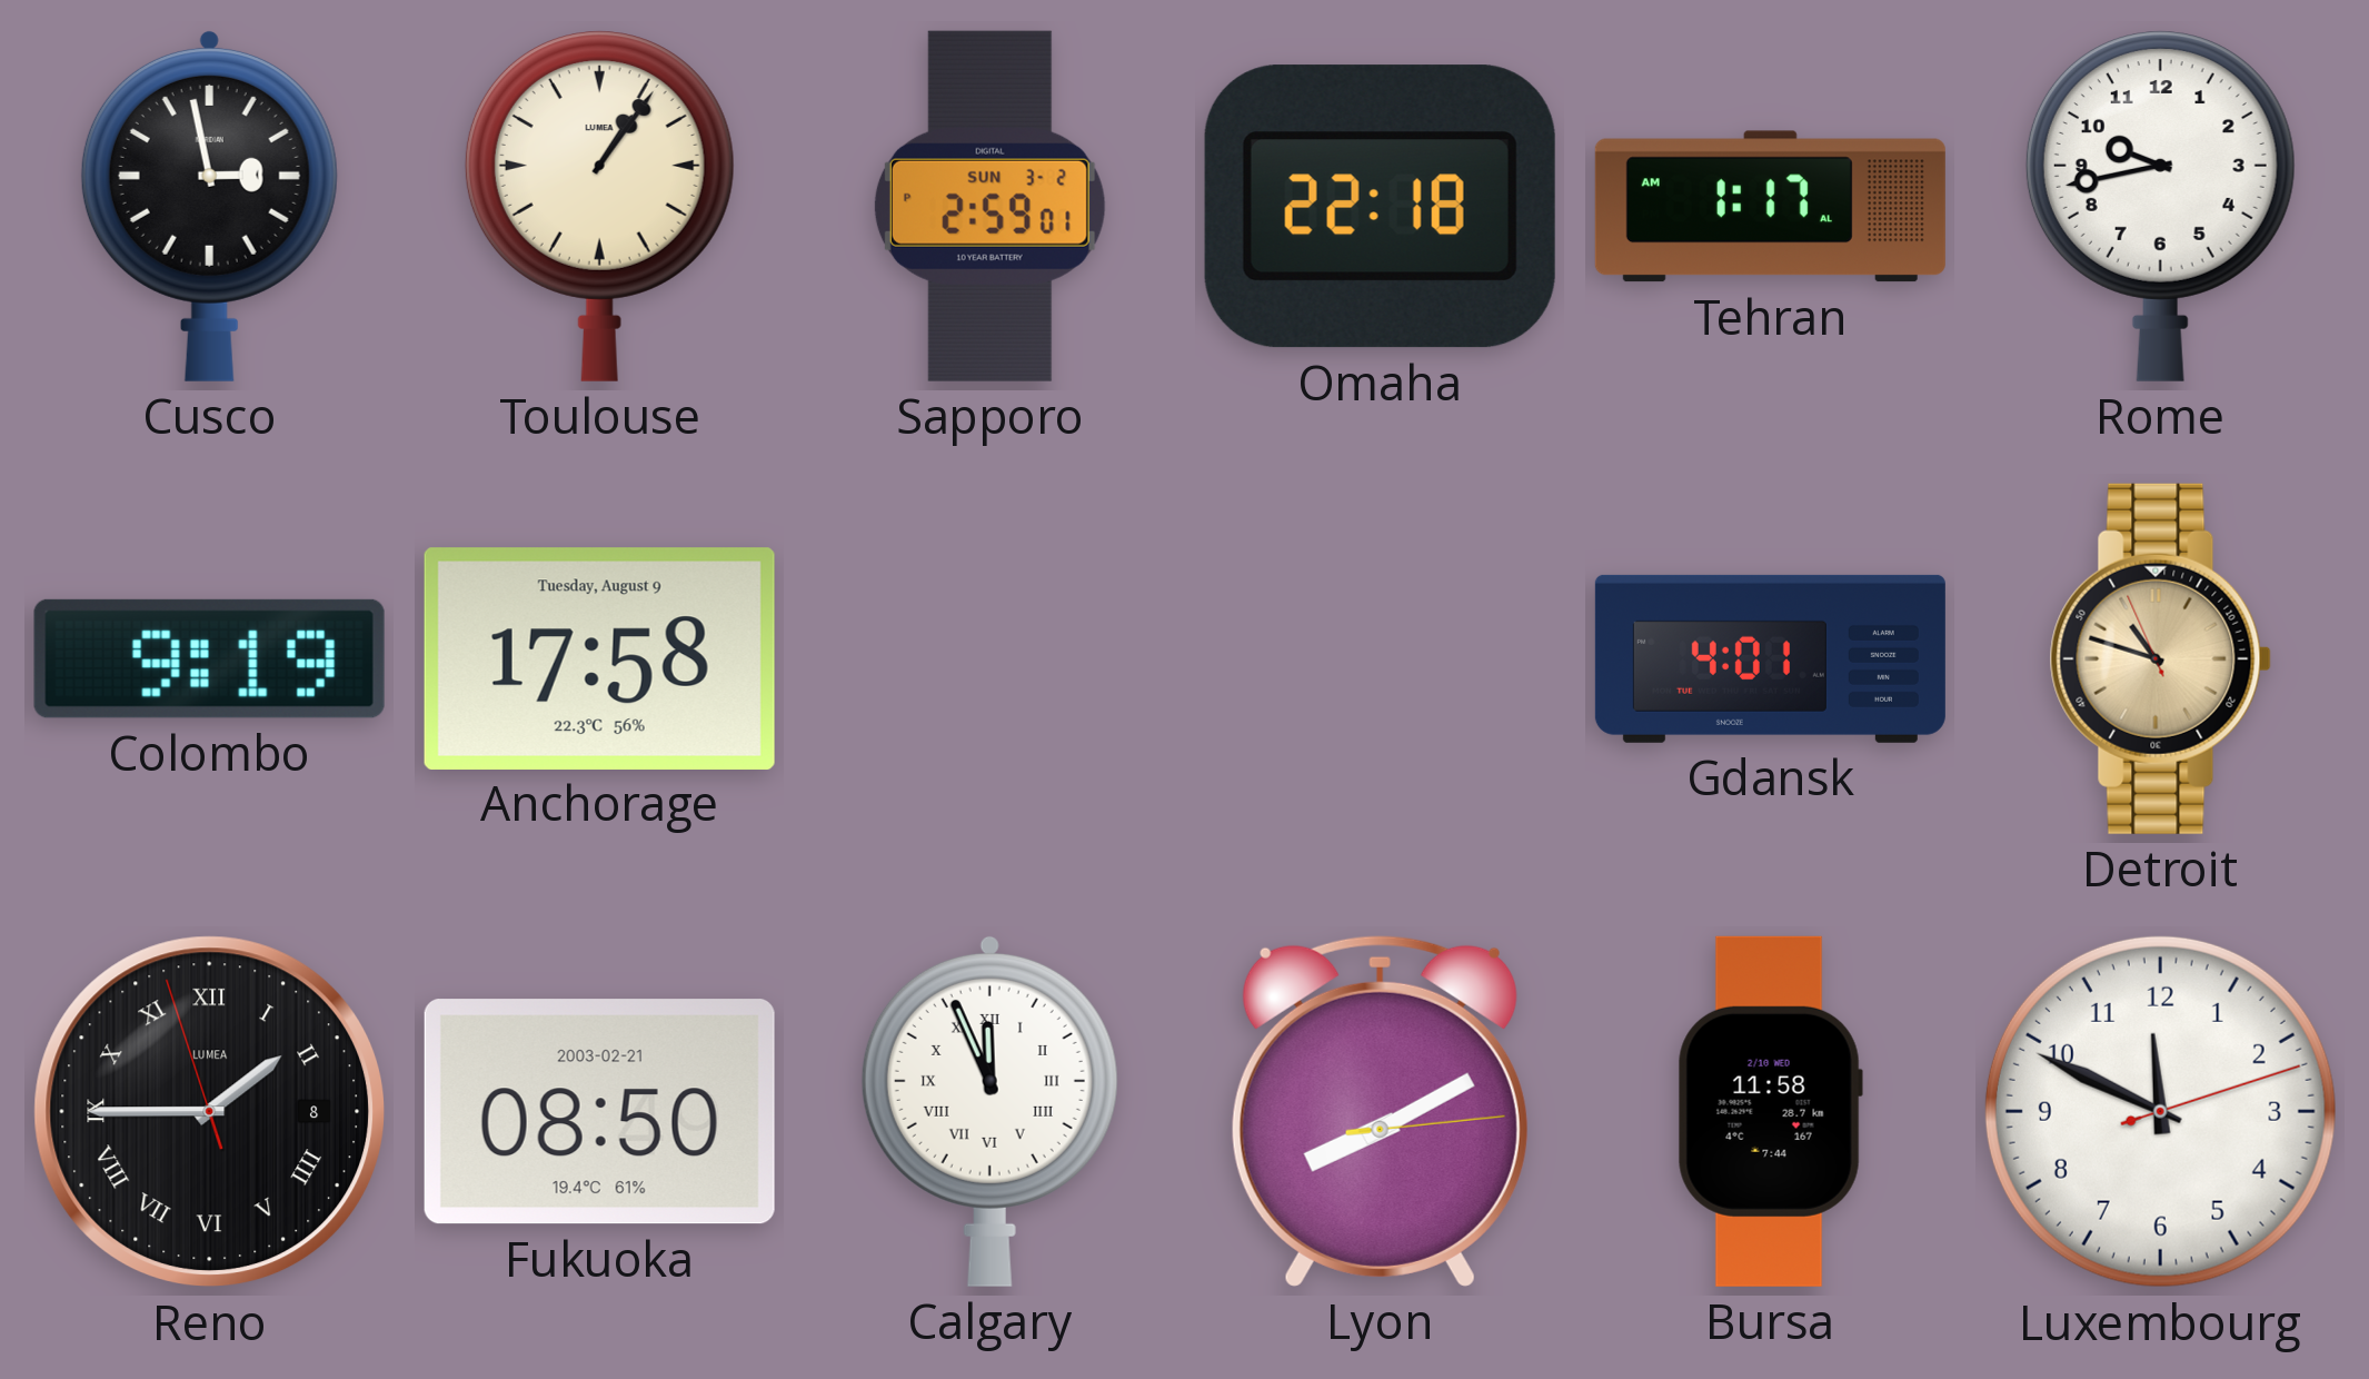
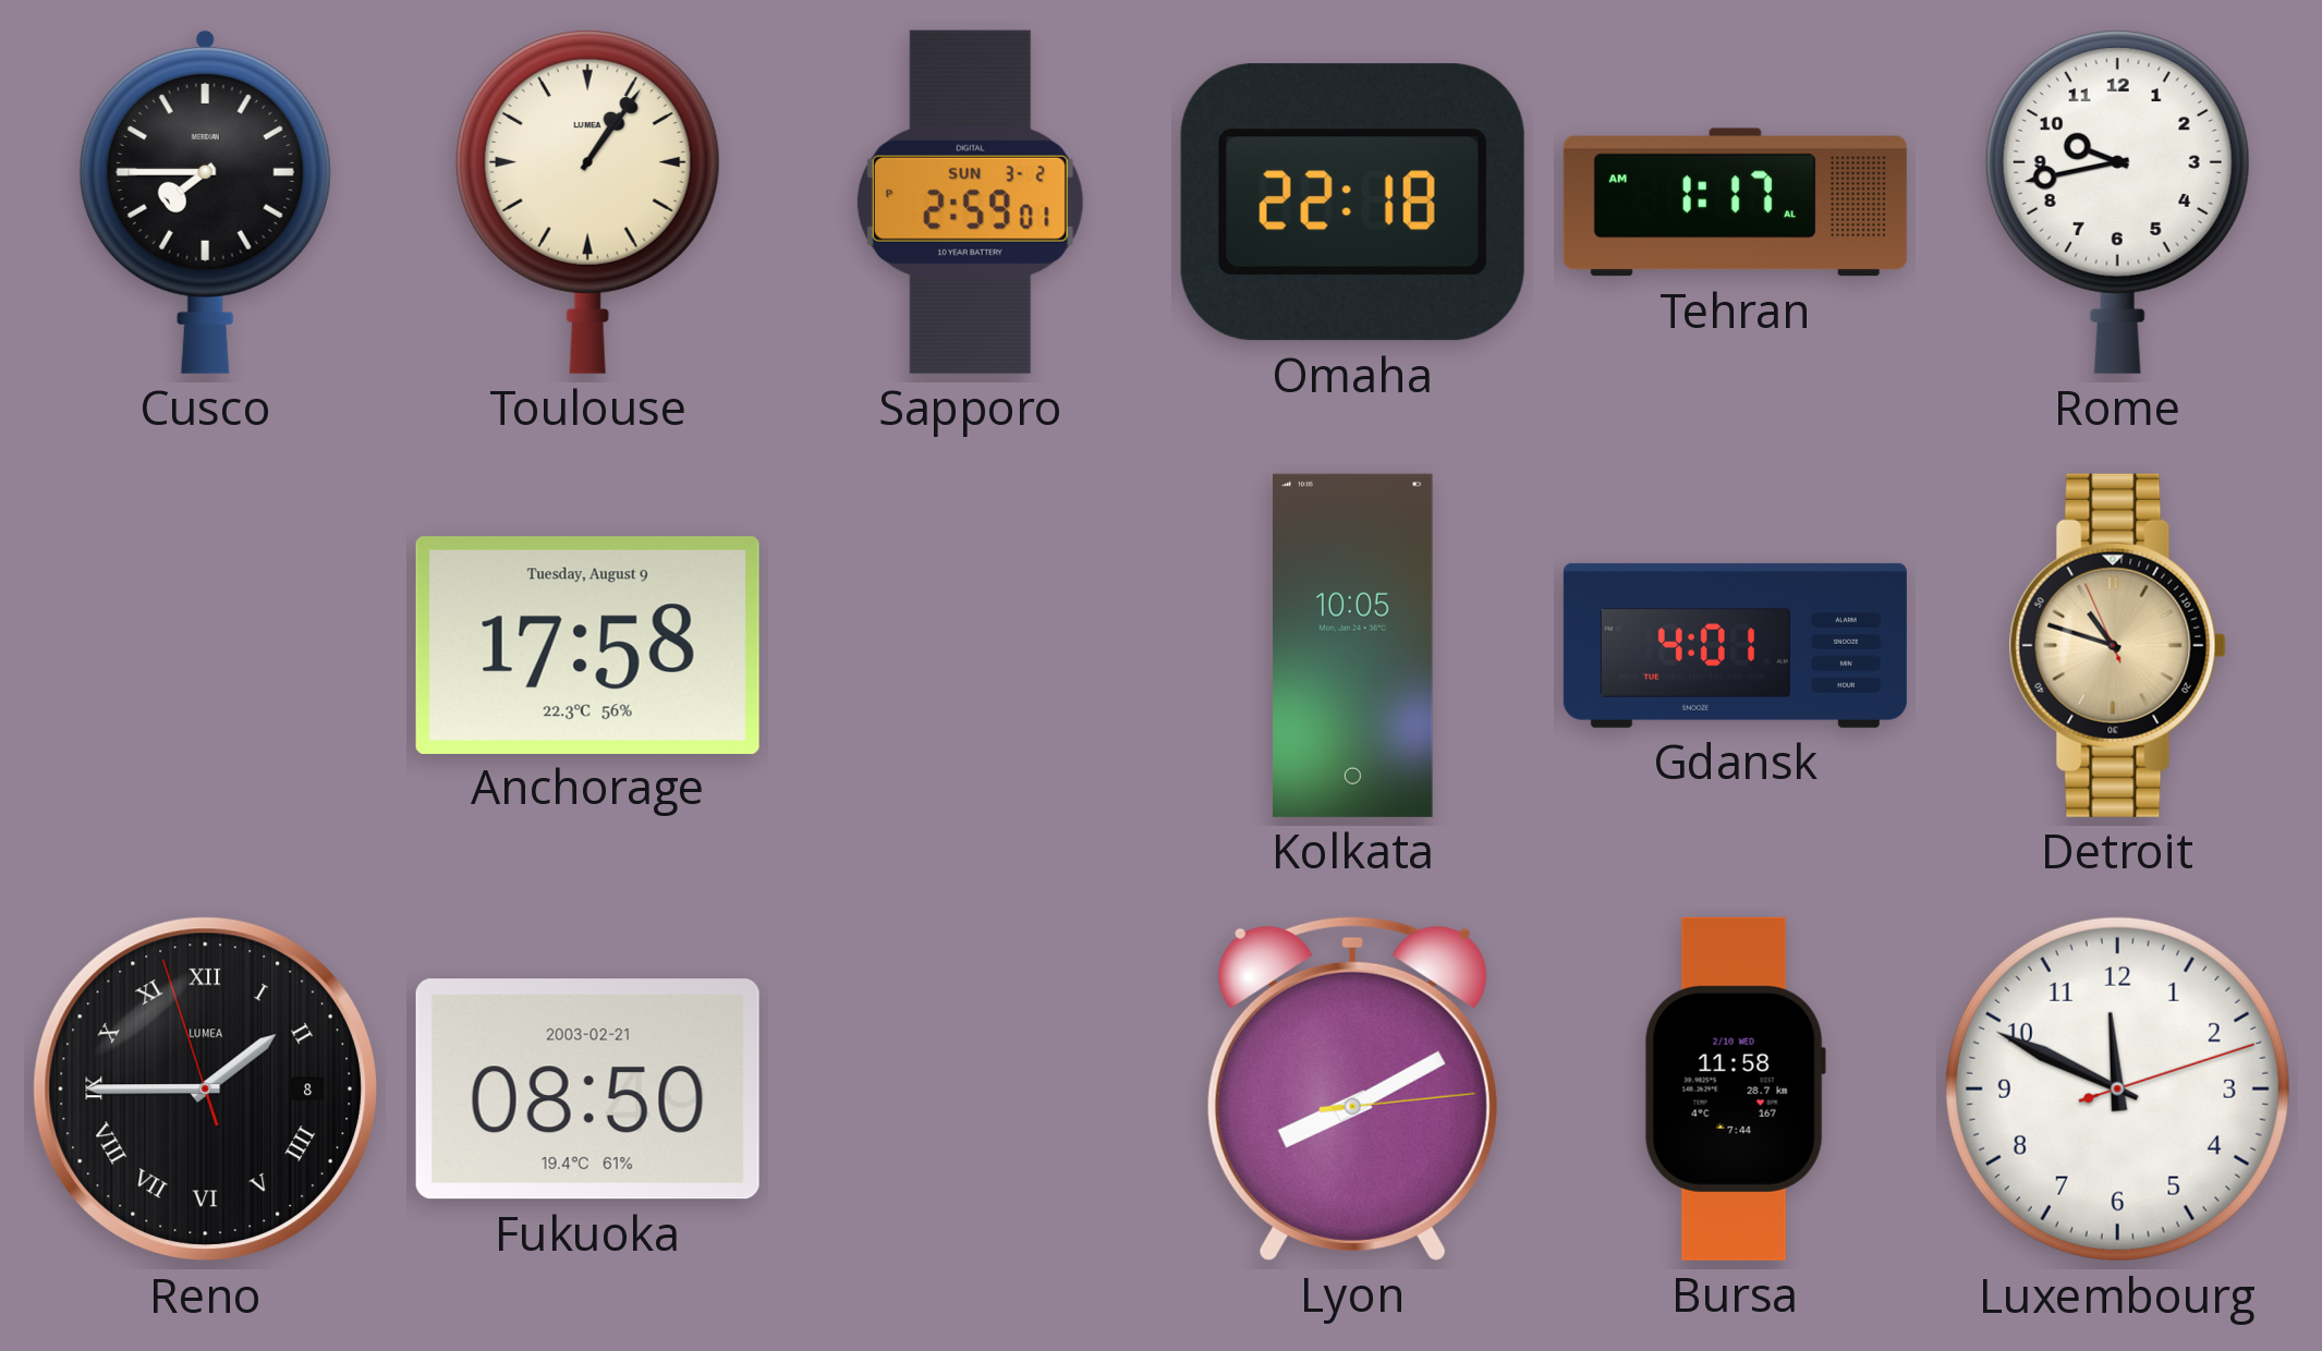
Cusco: 2:58 -> 7:45
Colombo: 9:19 -> none
Kolkata: none -> 10:05
Calgary: 11:56 -> none
